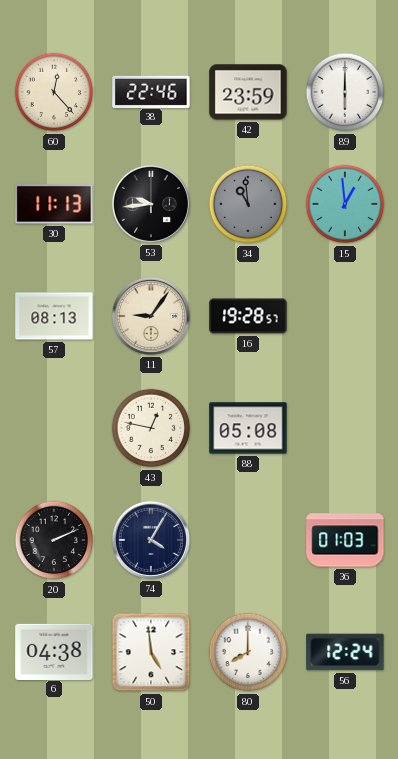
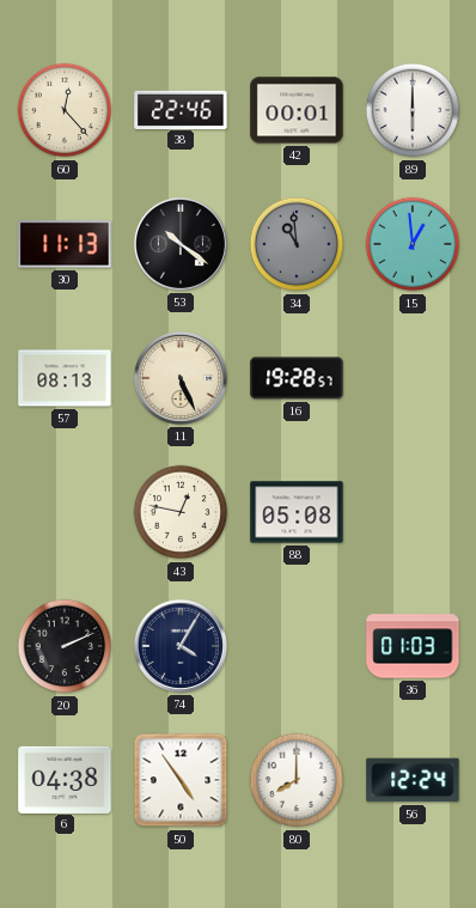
42: 23:59 -> 00:01
53: 9:44 -> 10:21
11: 9:06 -> 5:26
50: 4:59 -> 4:54
